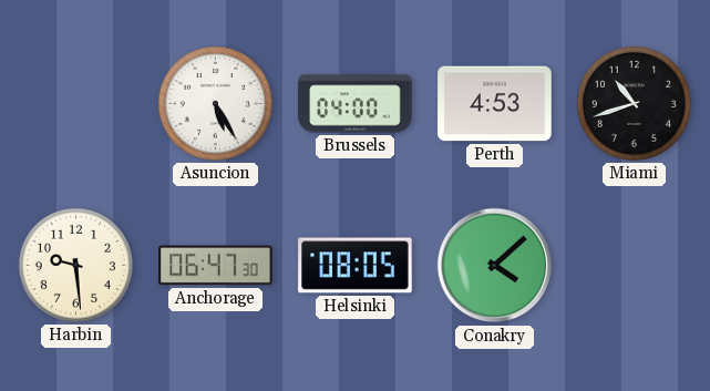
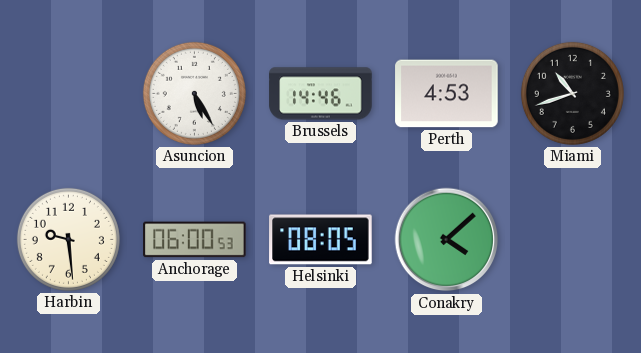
Brussels: 04:00 -> 14:46
Anchorage: 06:47 -> 06:00
